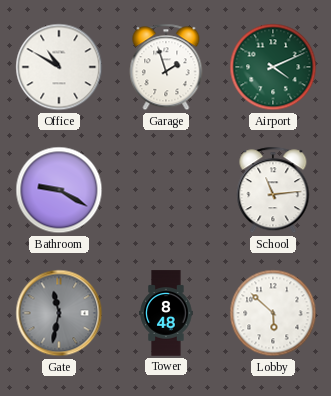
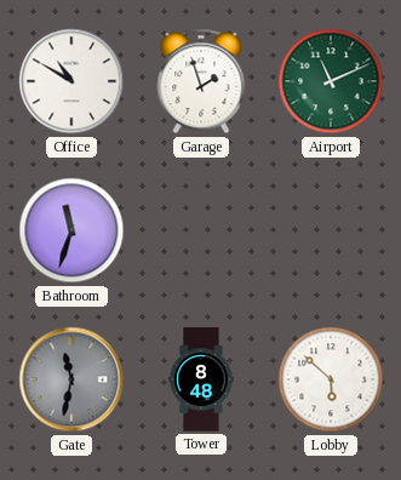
Airport: 4:11 -> 11:11
Bathroom: 9:20 -> 11:33
School: 11:14 -> none
